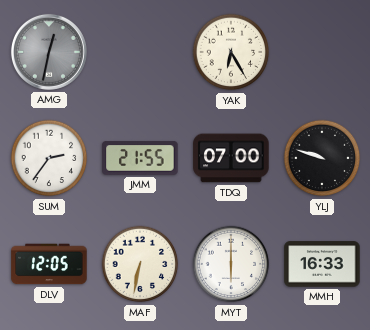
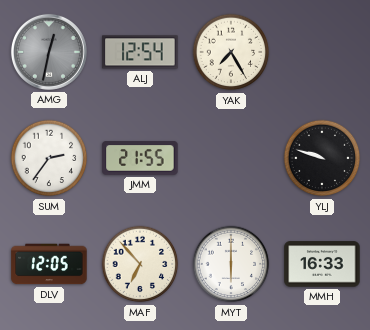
ALJ: none -> 12:54
YAK: 6:25 -> 7:25
TDQ: 07:00 -> none
MAF: 6:32 -> 6:53
